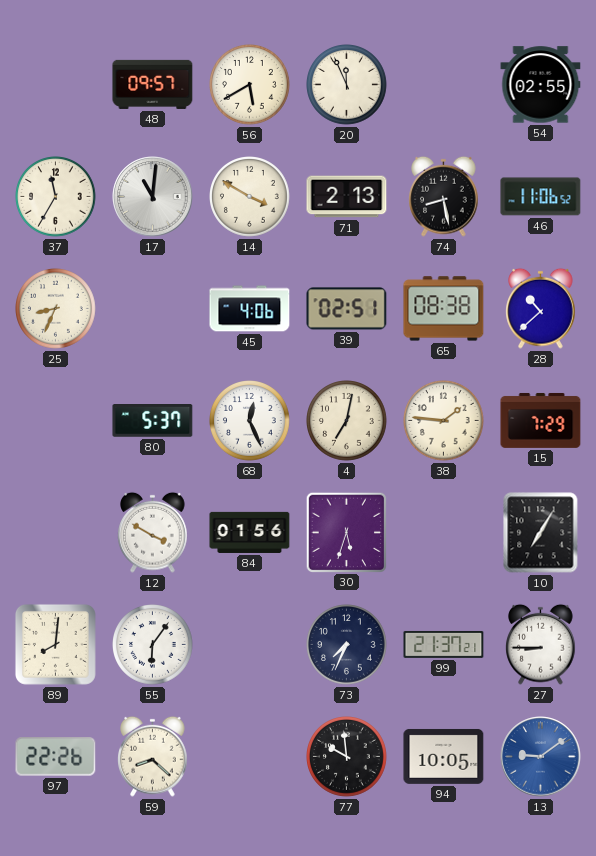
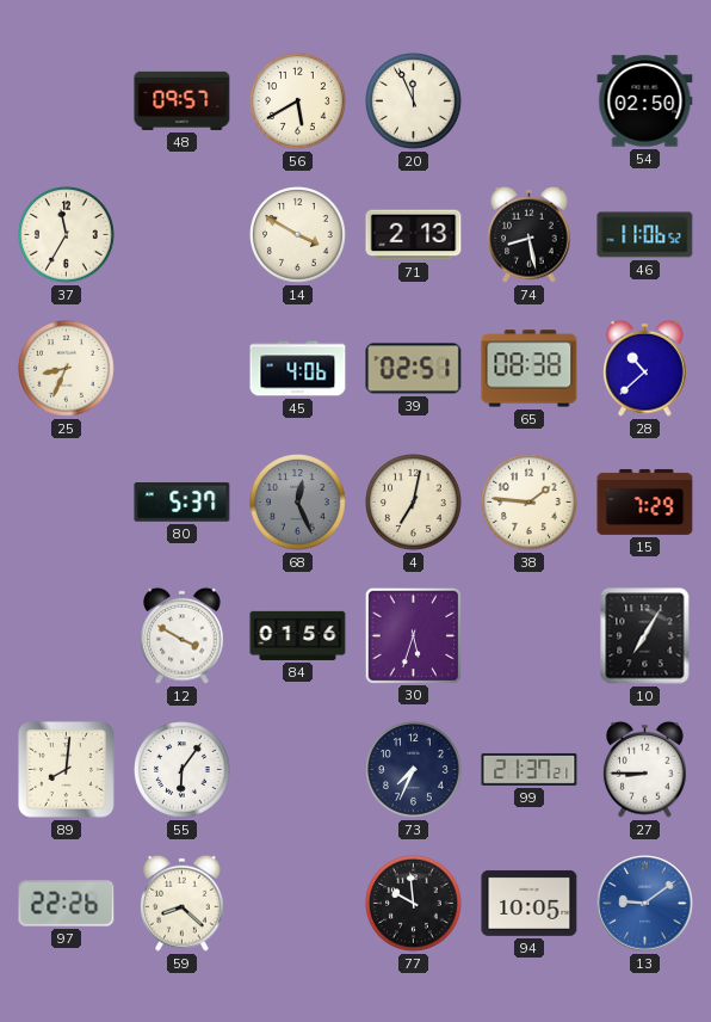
54: 02:55 -> 02:50
17: 11:01 -> none
68 dial: white -> grey
